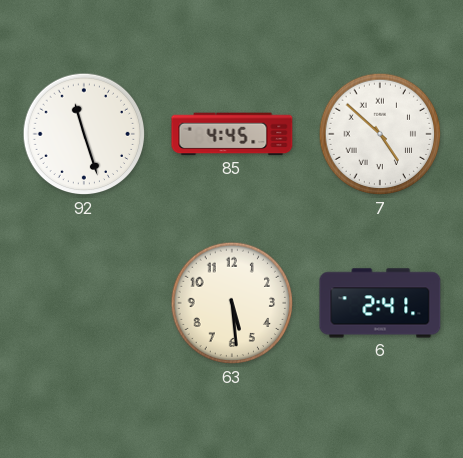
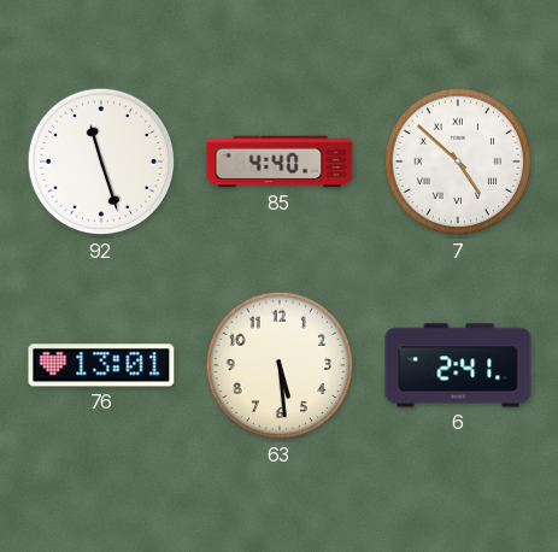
85: 4:45 -> 4:40
76: none -> 13:01
